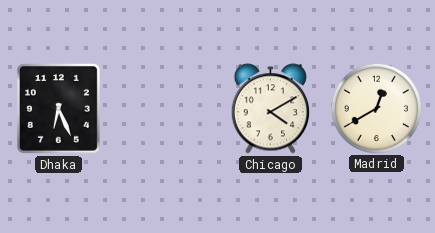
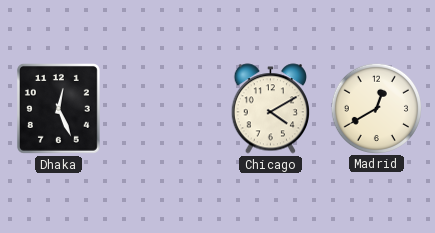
Dhaka: 6:26 -> 12:26
